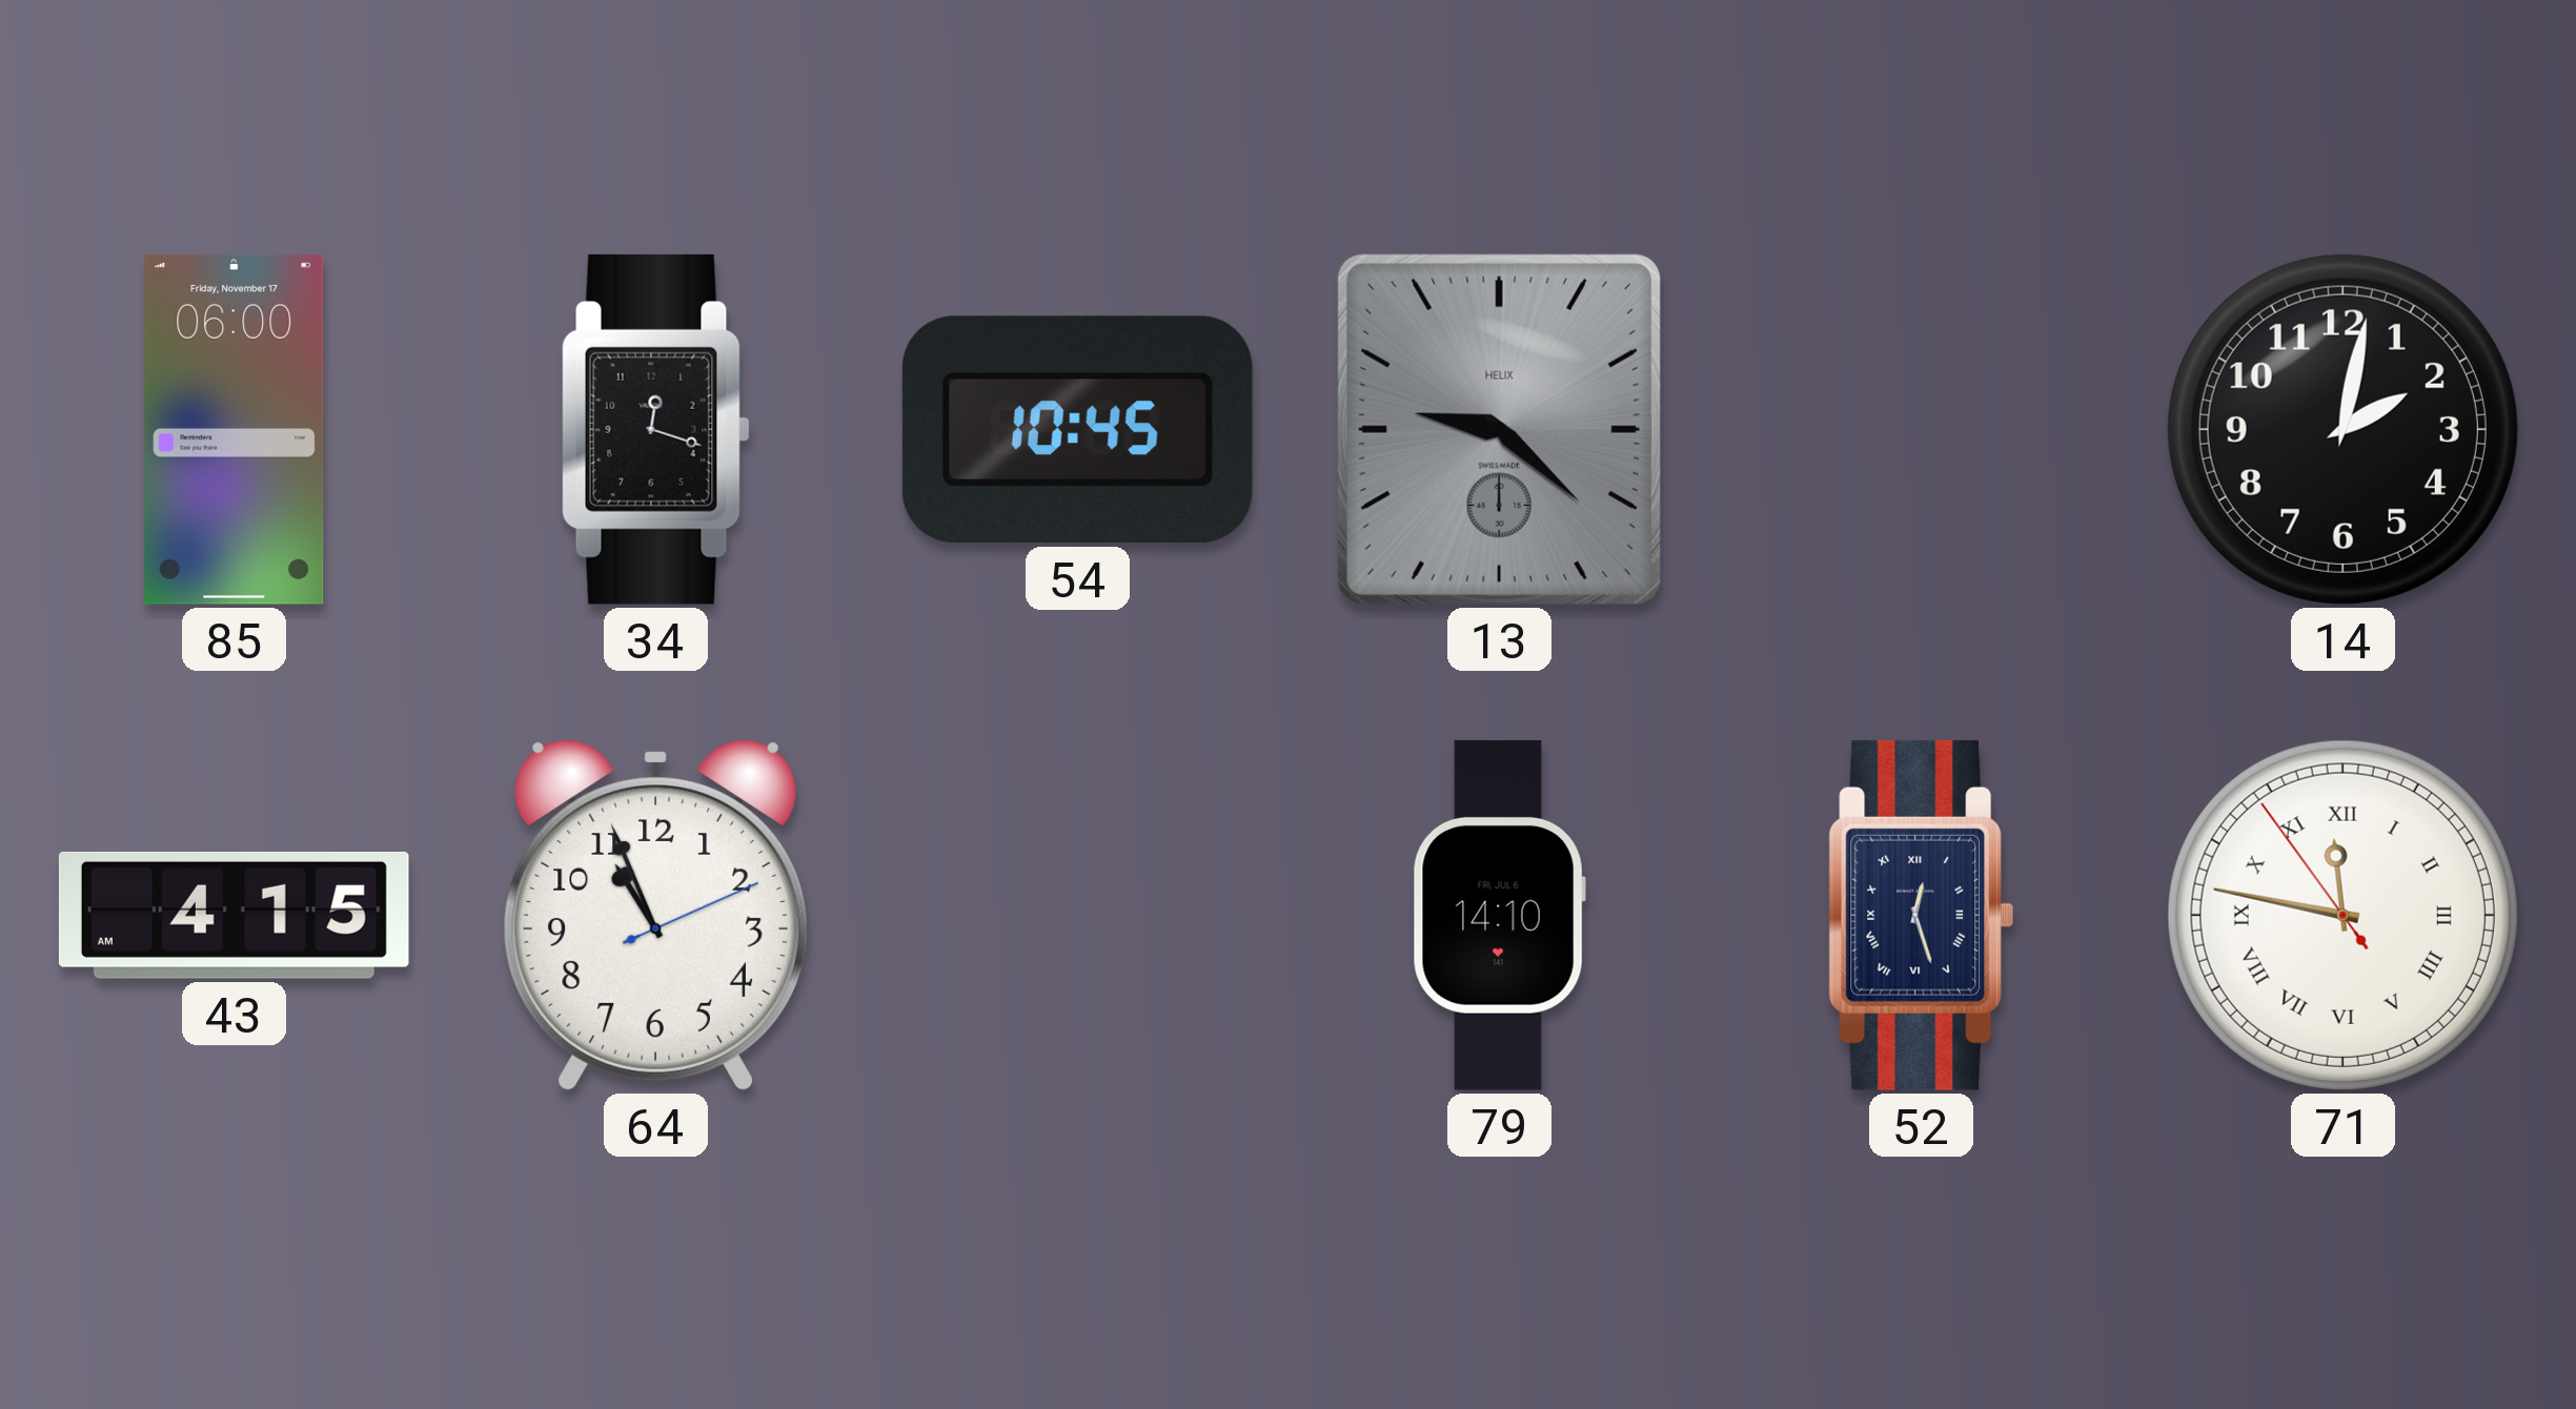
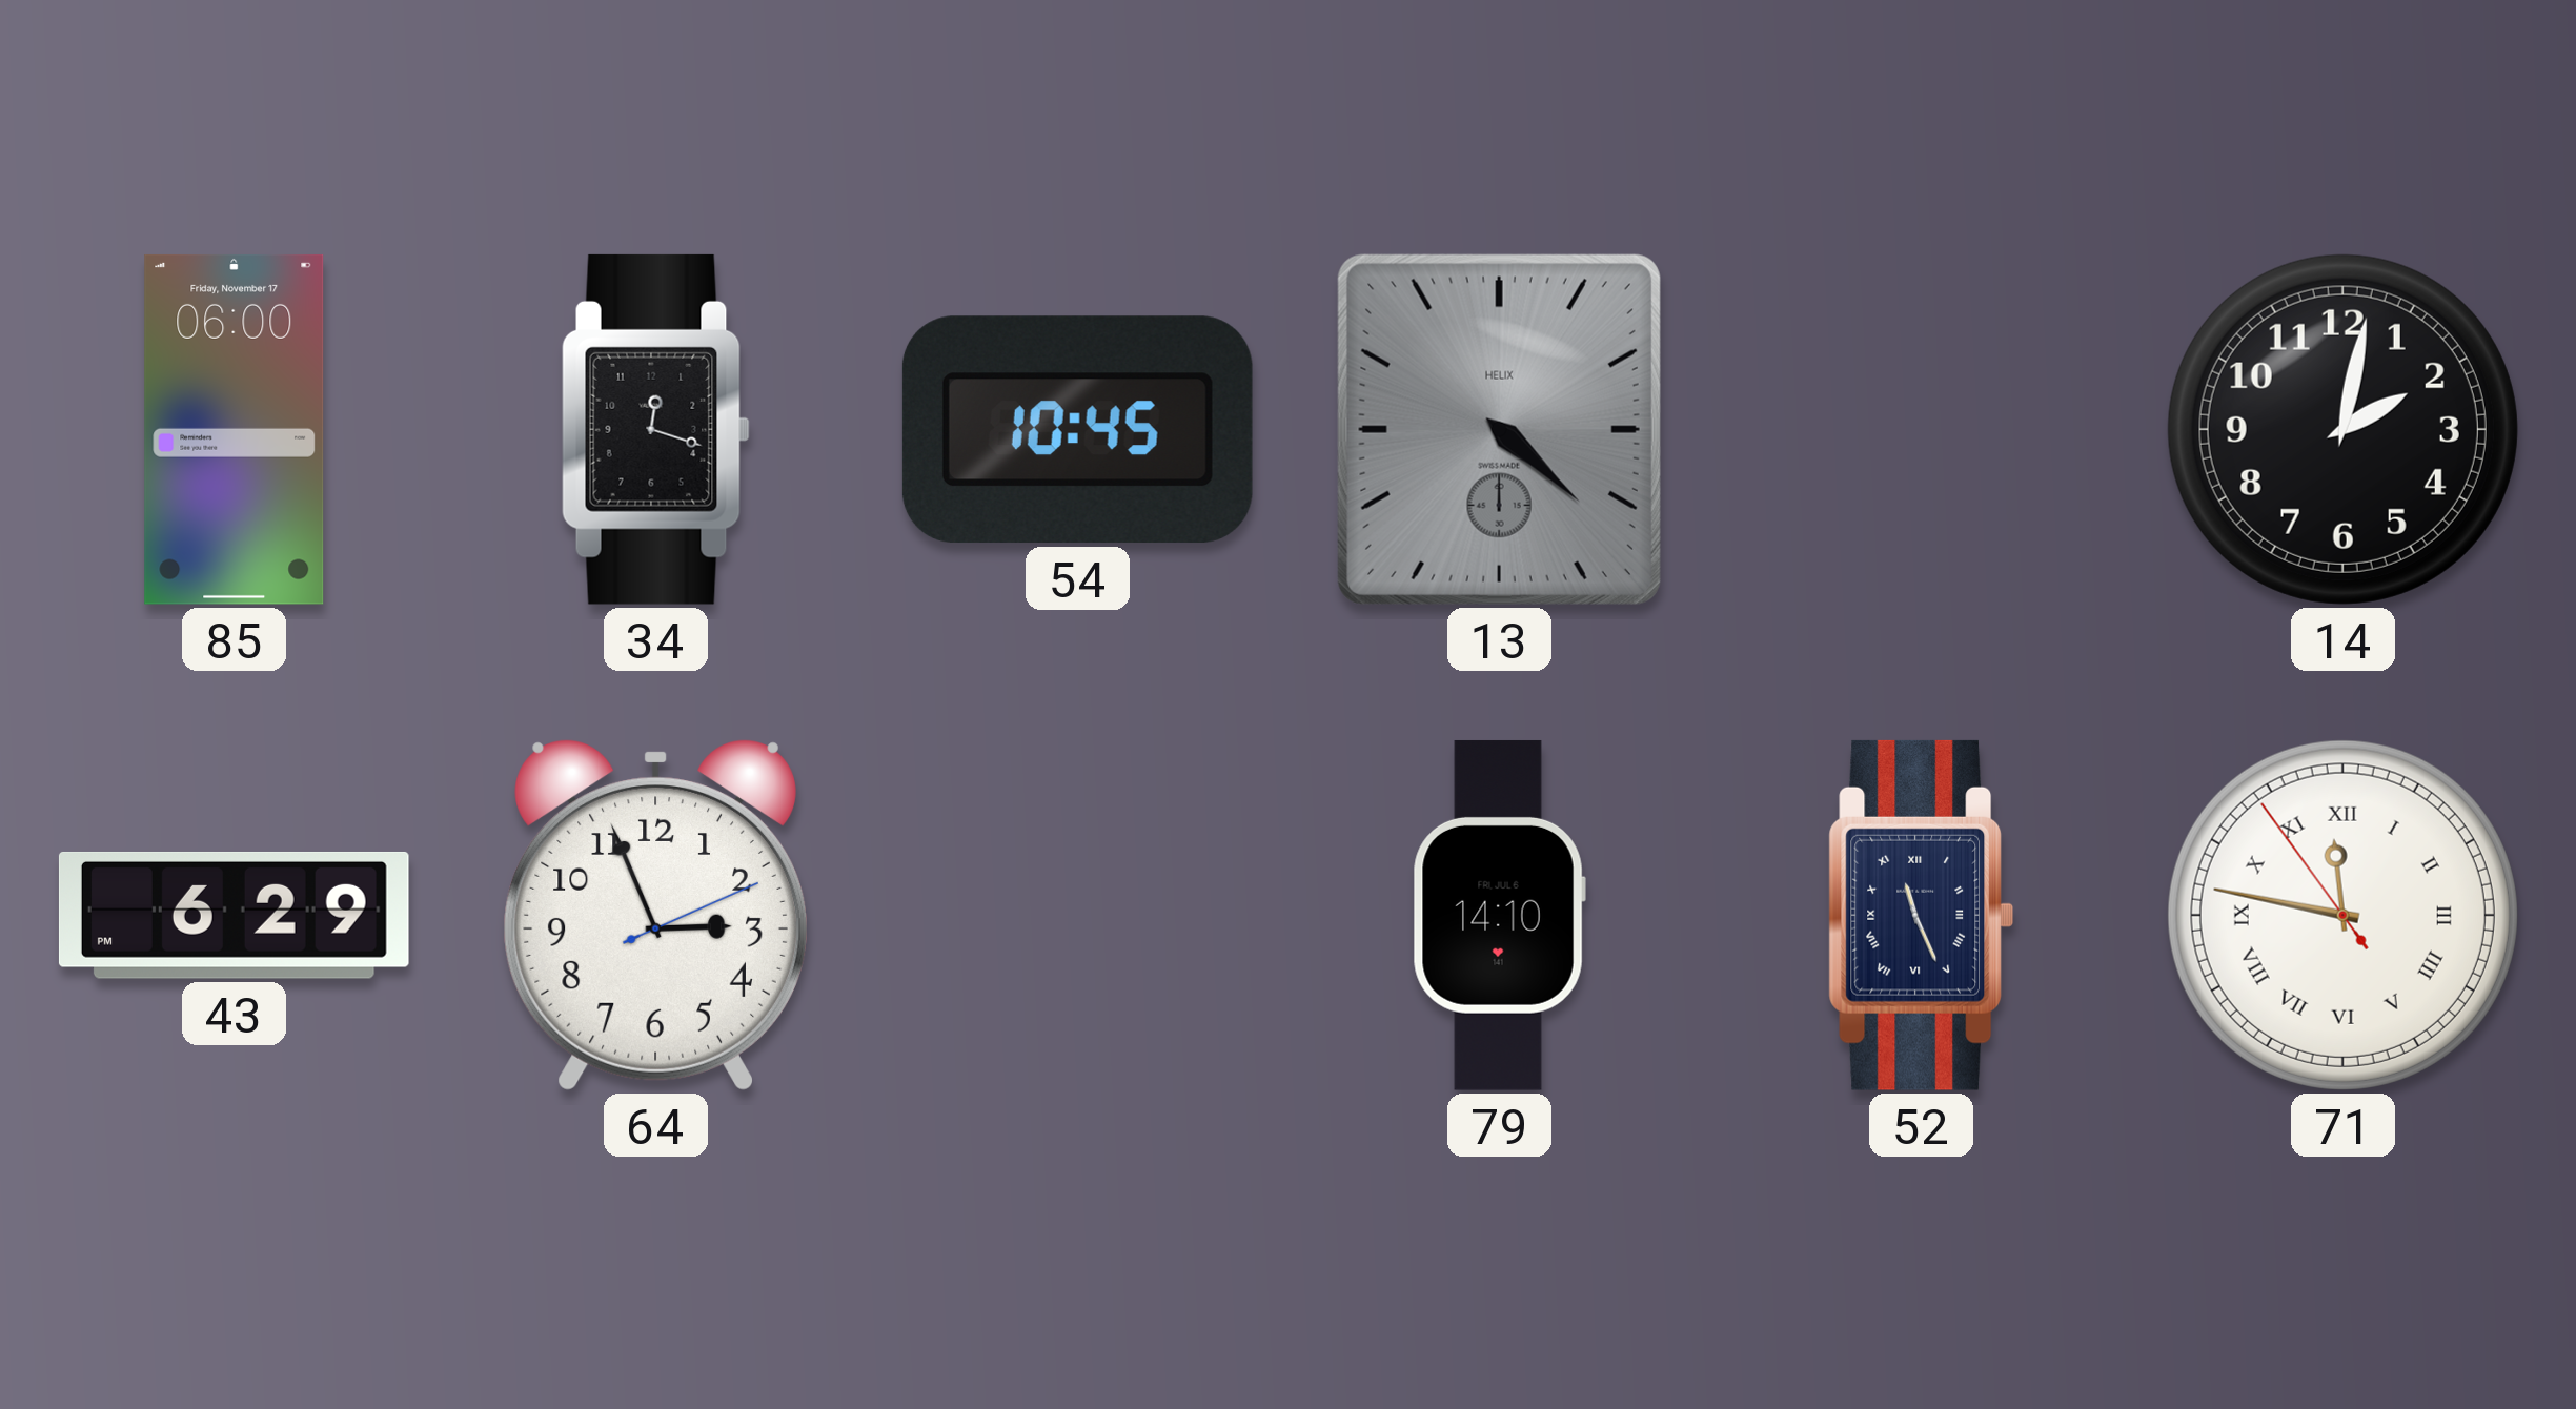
13: 9:22 -> 4:22
43: 4:15 -> 6:29
64: 10:56 -> 2:56
52: 12:27 -> 11:26
